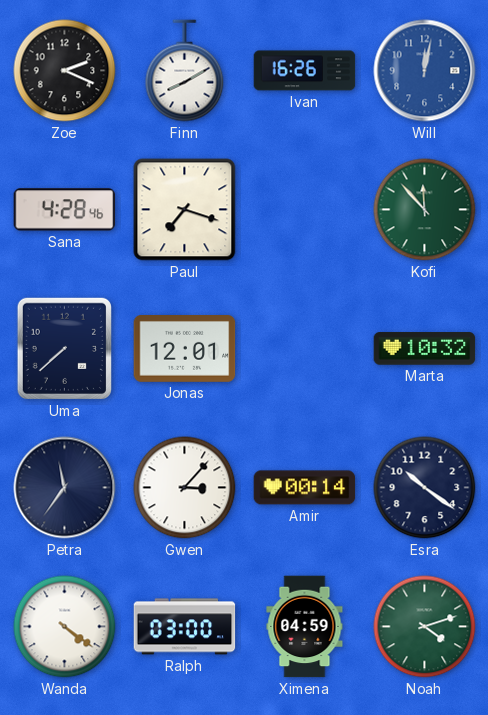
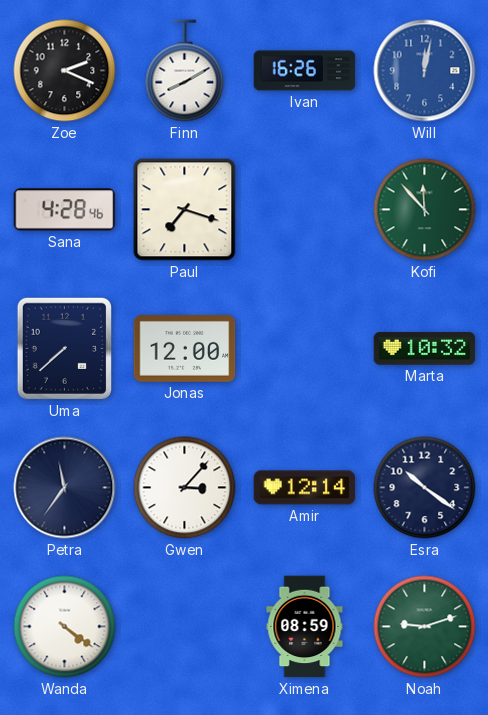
Jonas: 12:01 -> 12:00
Amir: 00:14 -> 12:14
Ralph: 03:00 -> none
Ximena: 04:59 -> 08:59
Noah: 4:12 -> 9:12
